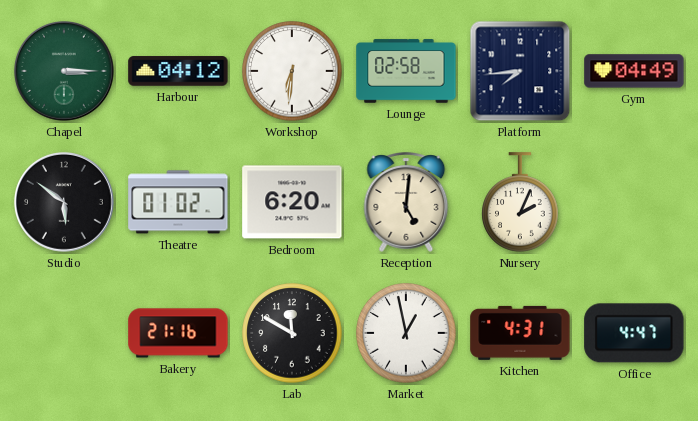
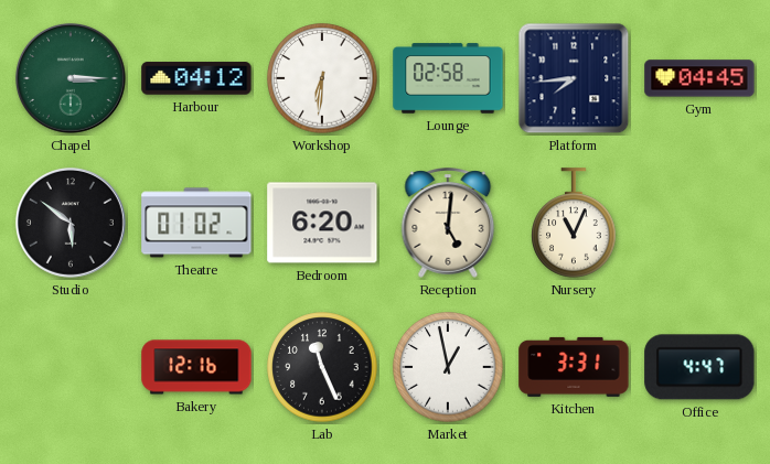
Gym: 04:49 -> 04:45
Nursery: 2:04 -> 11:04
Bakery: 21:16 -> 12:16
Lab: 11:50 -> 11:26
Kitchen: 4:31 -> 3:31
